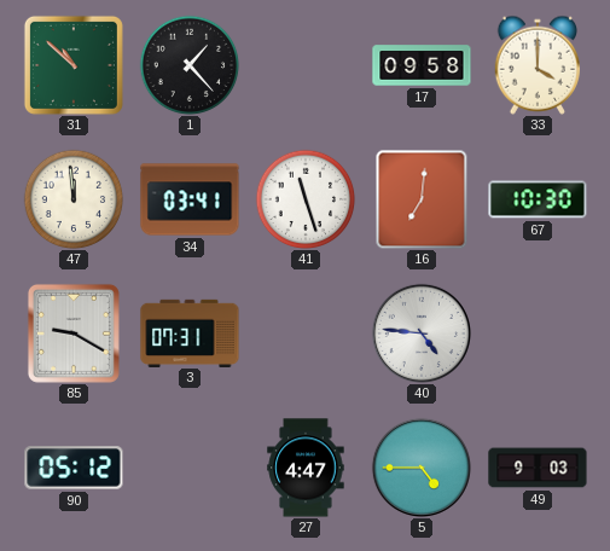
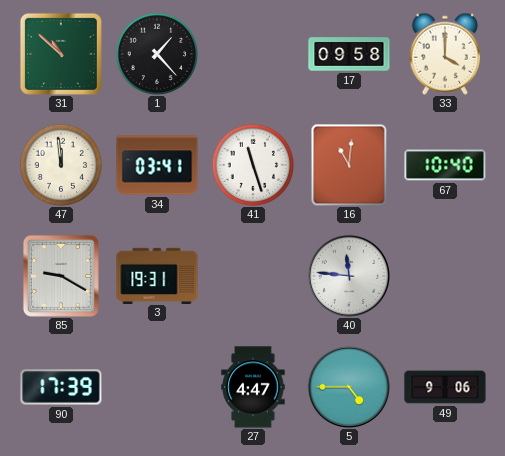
16: 7:01 -> 11:01
67: 10:30 -> 10:40
3: 07:31 -> 19:31
40: 4:46 -> 11:46
90: 05:12 -> 17:39
49: 9:03 -> 9:06
